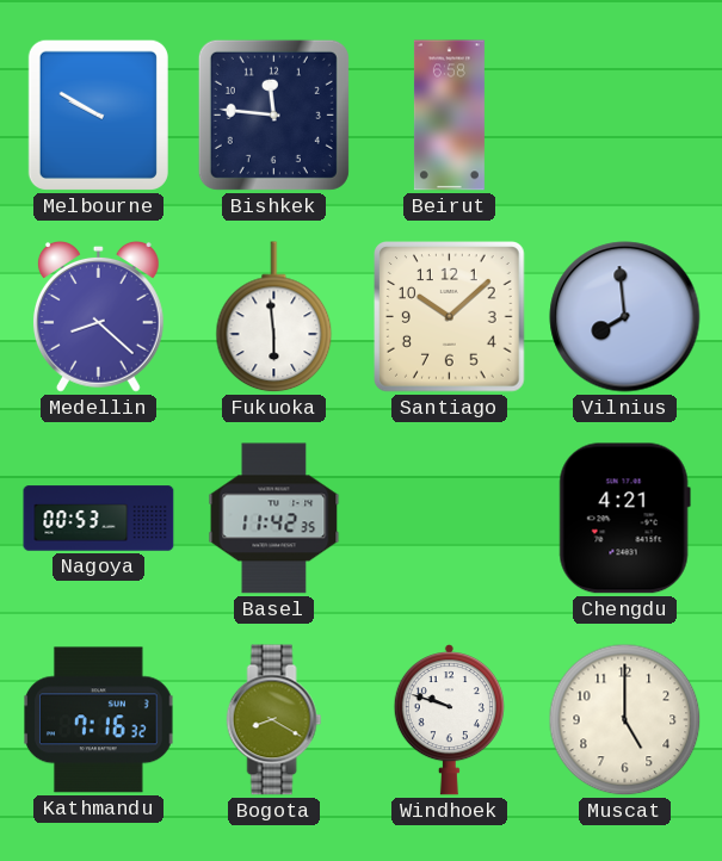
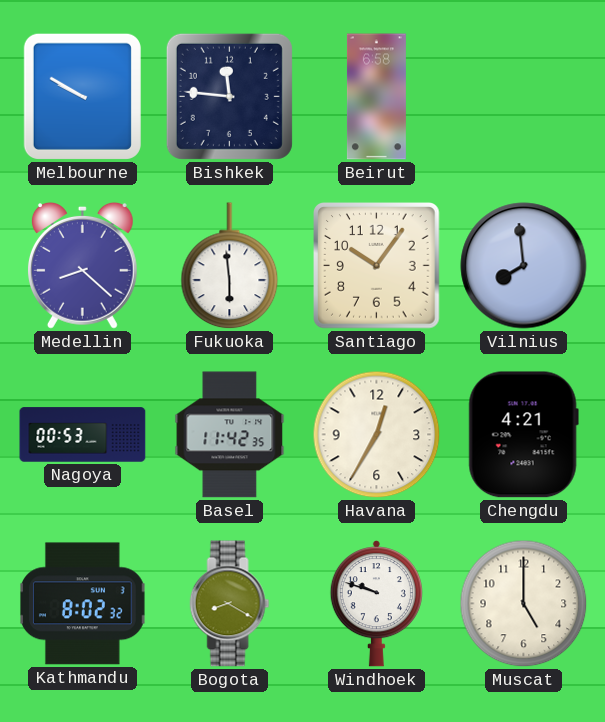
Santiago: 10:08 -> 10:06
Havana: none -> 12:35
Kathmandu: 7:16 -> 8:02
